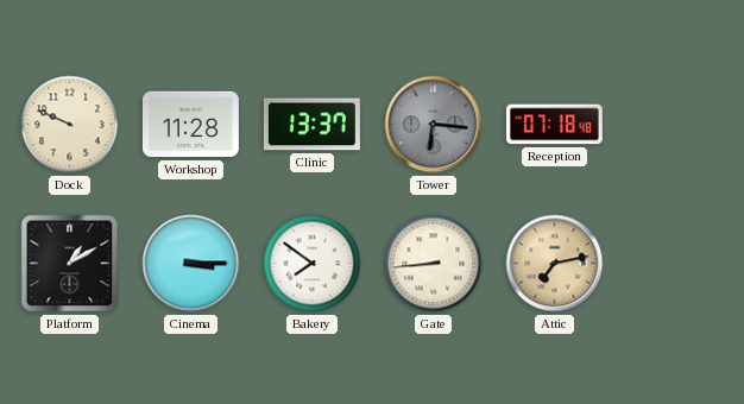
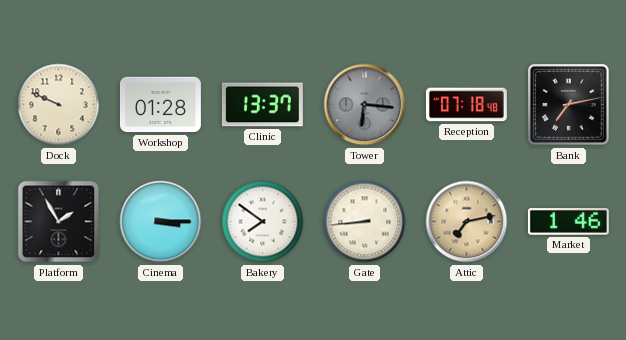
Workshop: 11:28 -> 01:28
Bank: none -> 7:13
Platform: 1:10 -> 1:55
Market: none -> 1:46
